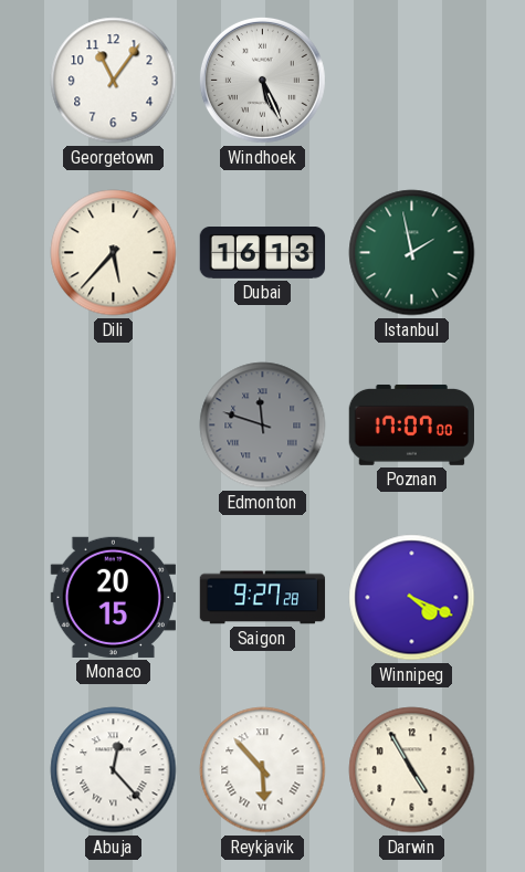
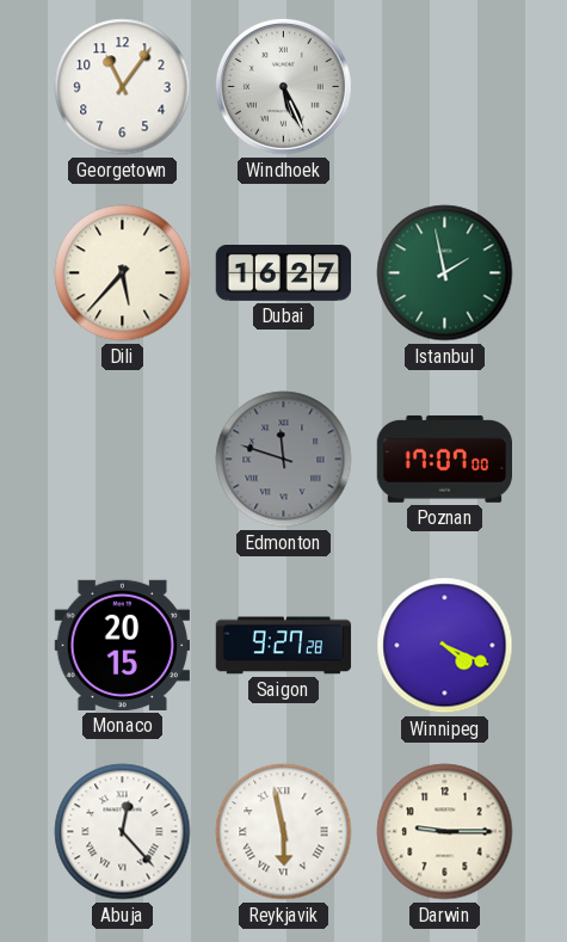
Dubai: 16:13 -> 16:27
Reykjavik: 5:53 -> 5:58
Darwin: 4:55 -> 9:15
